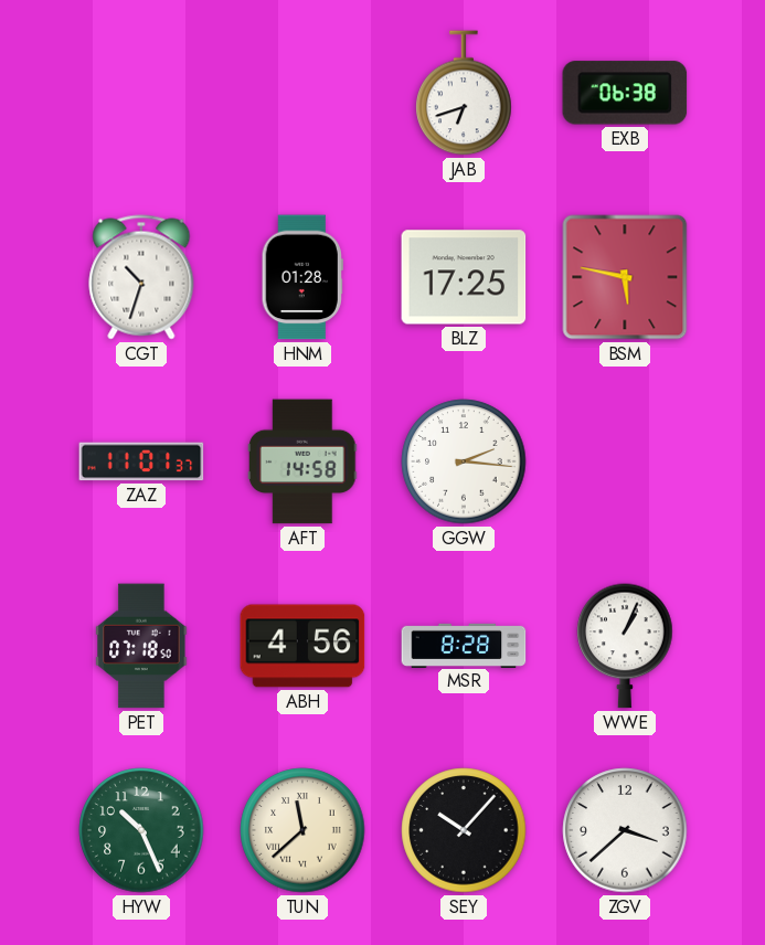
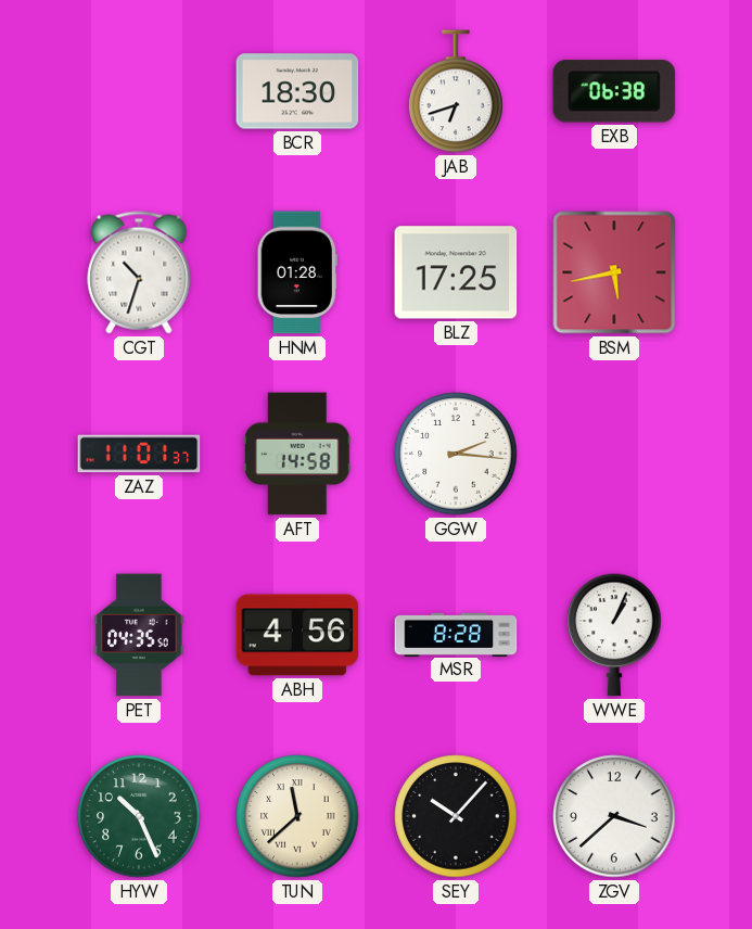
BCR: none -> 18:30
BSM: 5:47 -> 5:43
PET: 07:18 -> 04:35
